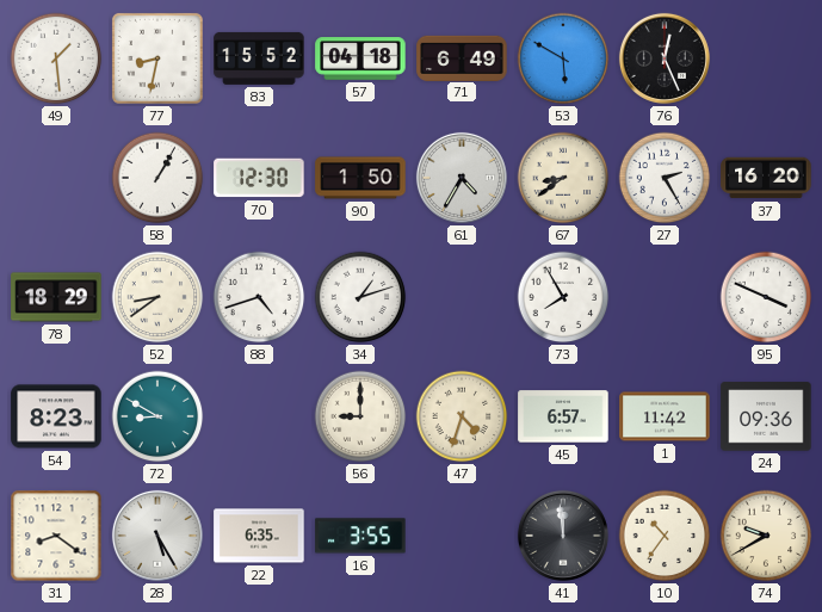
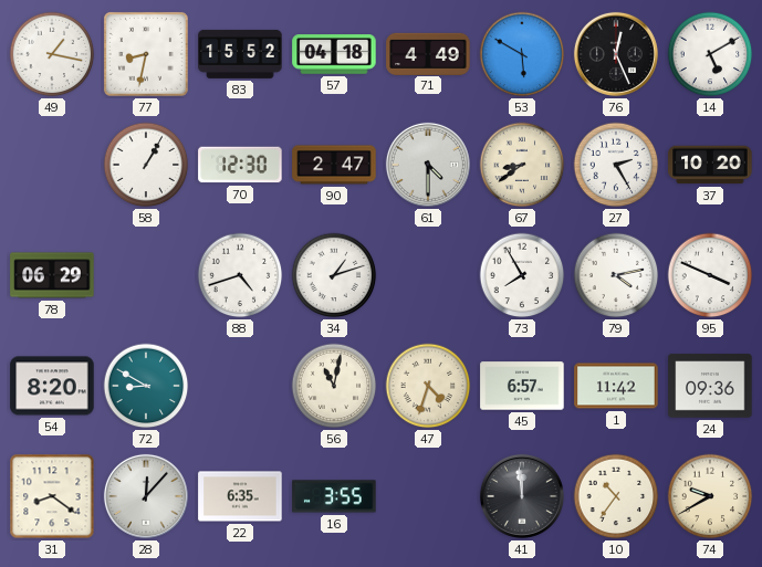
49: 1:29 -> 1:17
71: 6:49 -> 4:49
14: none -> 5:10
90: 1:50 -> 2:47
61: 4:35 -> 4:30
37: 16:20 -> 10:20
78: 18:29 -> 06:29
52: 8:39 -> none
79: none -> 4:13
54: 8:23 -> 8:20
56: 9:00 -> 11:02
28: 5:25 -> 12:07
